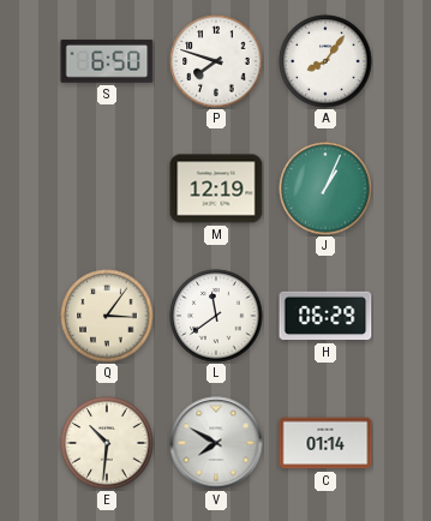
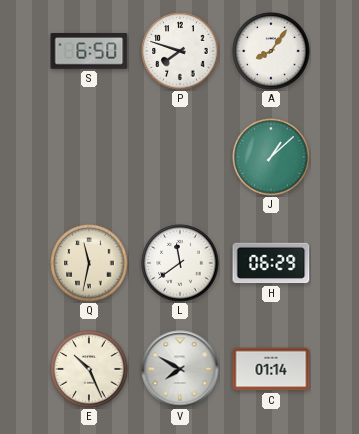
M: 12:19 -> none
J: 1:04 -> 1:08
Q: 3:06 -> 11:32
E: 10:31 -> 10:26
